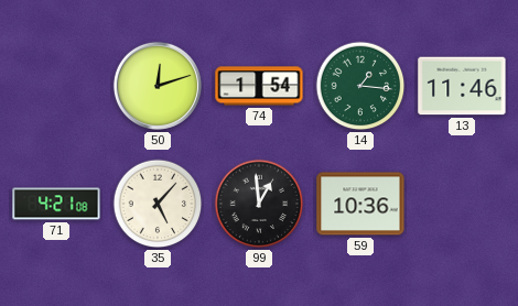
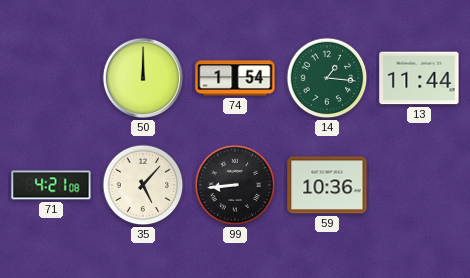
50: 12:12 -> 12:00
13: 11:46 -> 11:44
99: 12:59 -> 8:44
